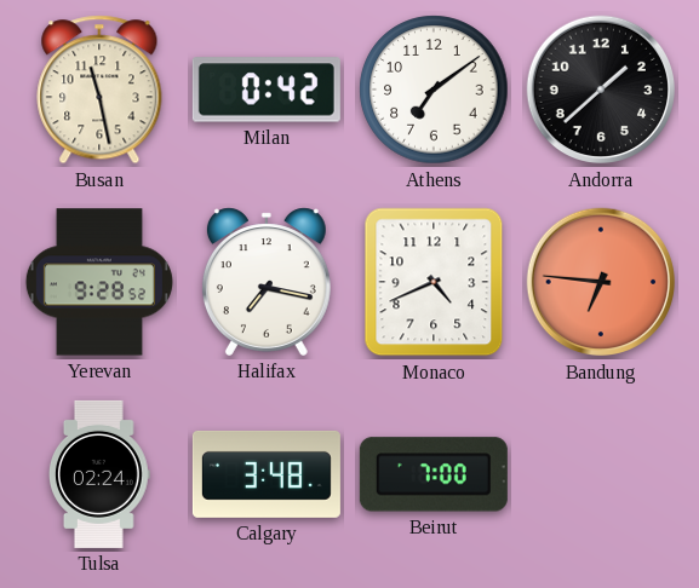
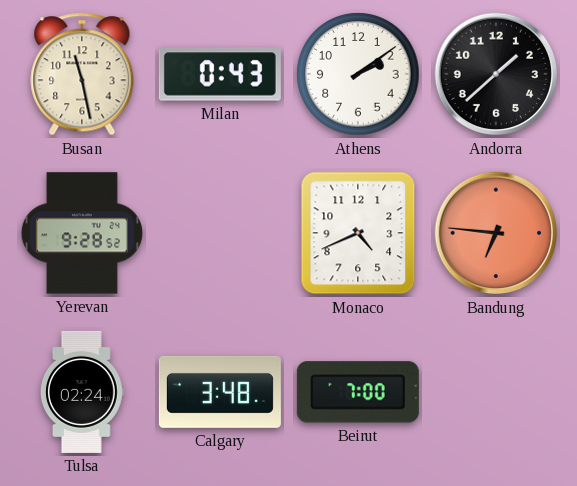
Milan: 0:42 -> 0:43
Athens: 7:09 -> 2:09
Halifax: 7:17 -> none
